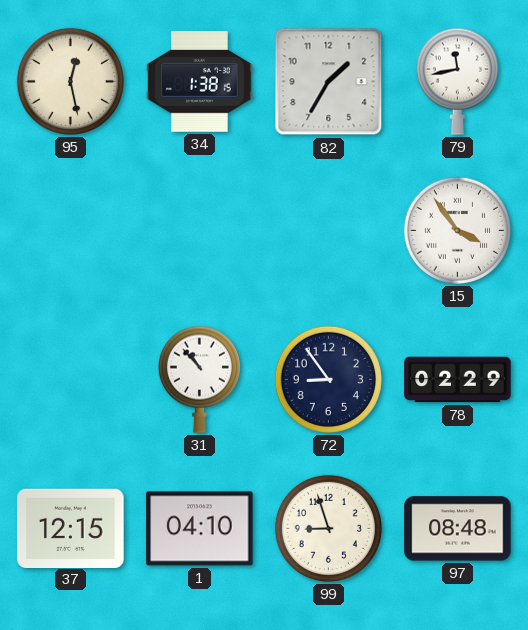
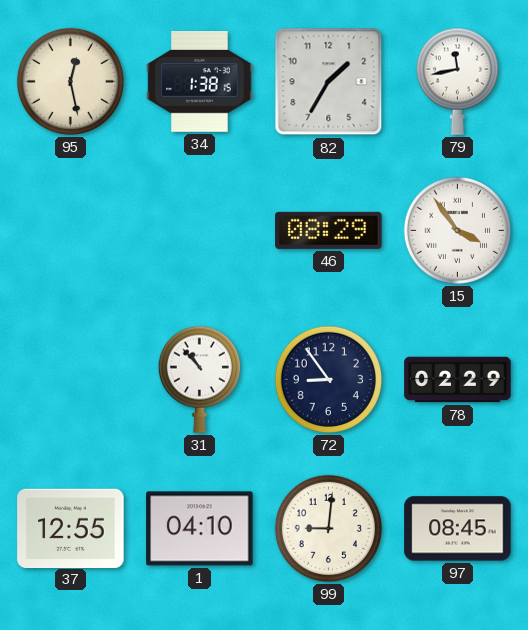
46: none -> 08:29
37: 12:15 -> 12:55
99: 8:57 -> 9:01
97: 08:48 -> 08:45
